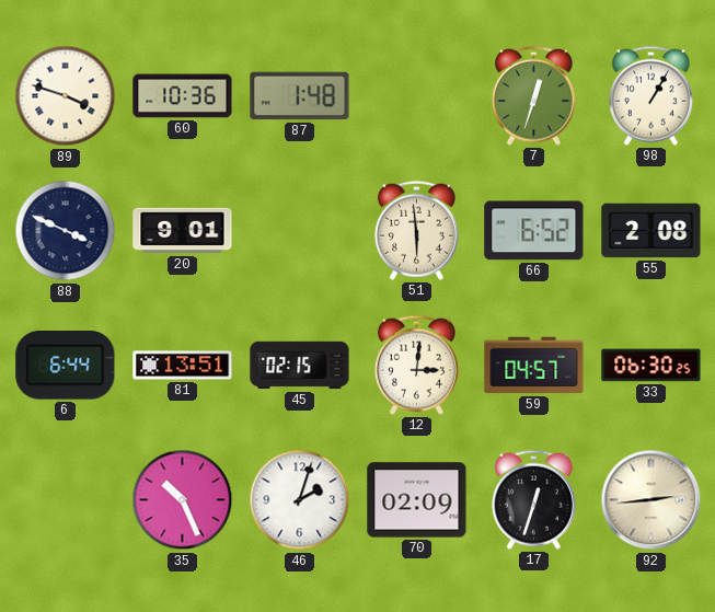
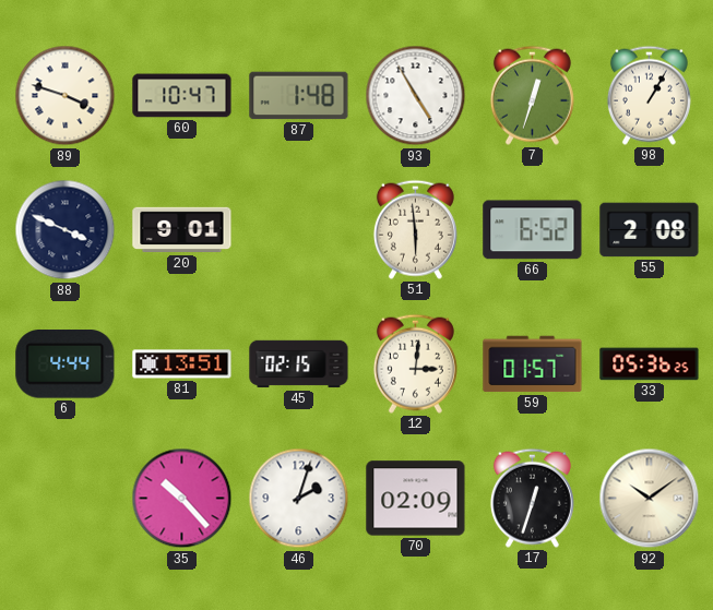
60: 10:36 -> 10:47
93: none -> 4:55
6: 6:44 -> 4:44
59: 04:57 -> 01:57
33: 06:30 -> 05:36
35: 10:26 -> 10:23
92: 2:44 -> 10:09
